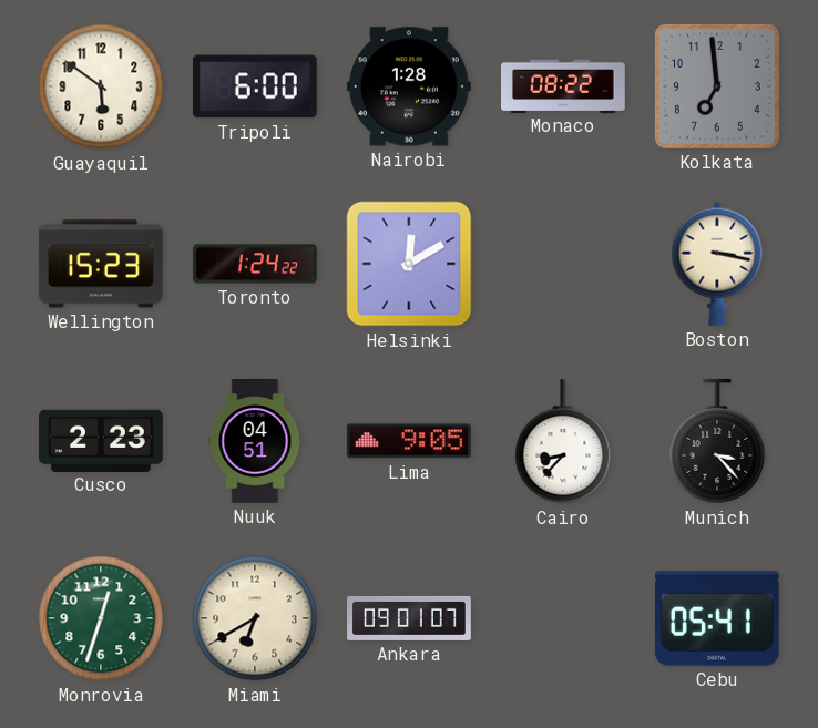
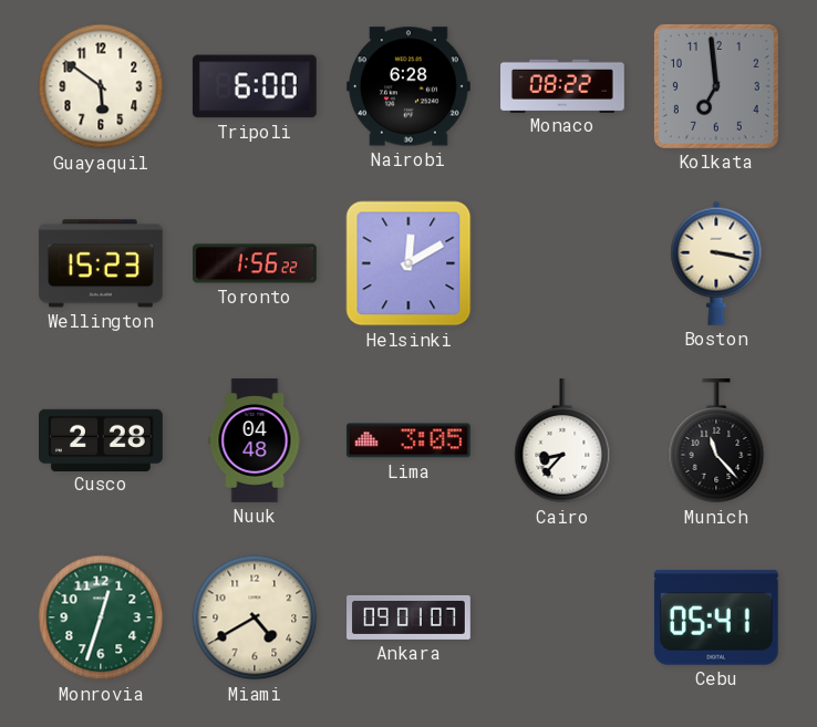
Nairobi: 1:28 -> 6:28
Toronto: 1:24 -> 1:56
Cusco: 2:23 -> 2:28
Nuuk: 04:51 -> 04:48
Lima: 9:05 -> 3:05
Munich: 3:23 -> 11:23
Miami: 6:40 -> 4:40
